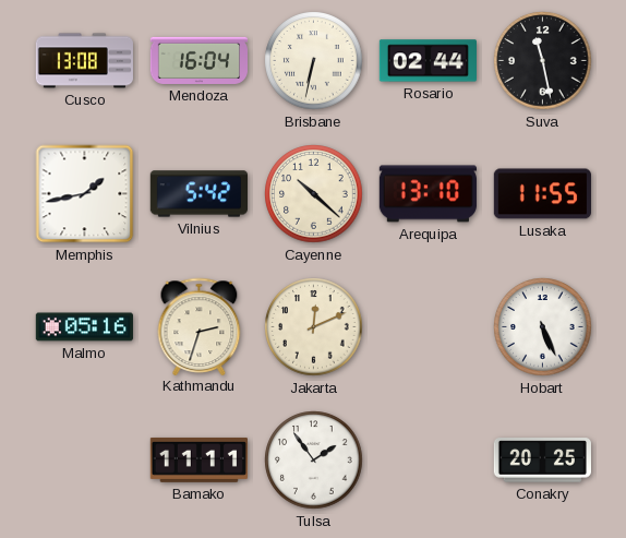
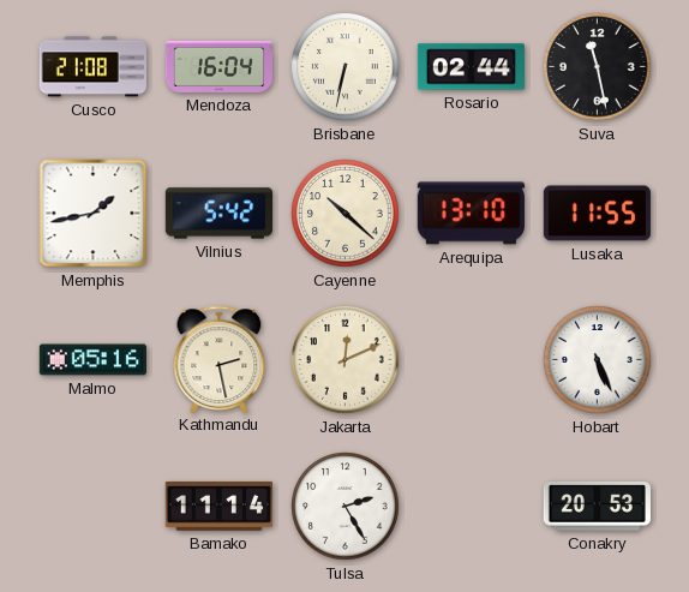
Cusco: 13:08 -> 21:08
Kathmandu: 2:33 -> 2:28
Bamako: 11:11 -> 11:14
Tulsa: 1:54 -> 2:25
Conakry: 20:25 -> 20:53
